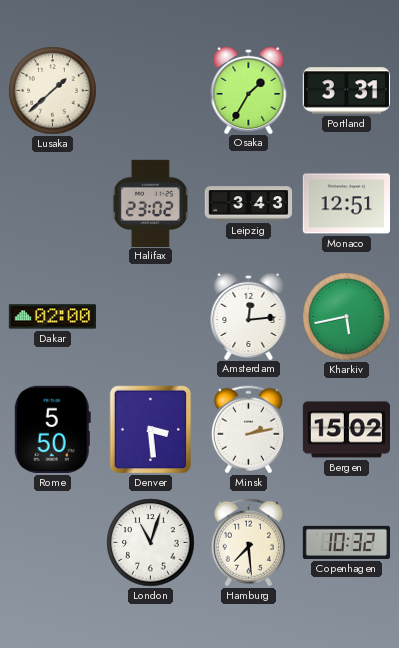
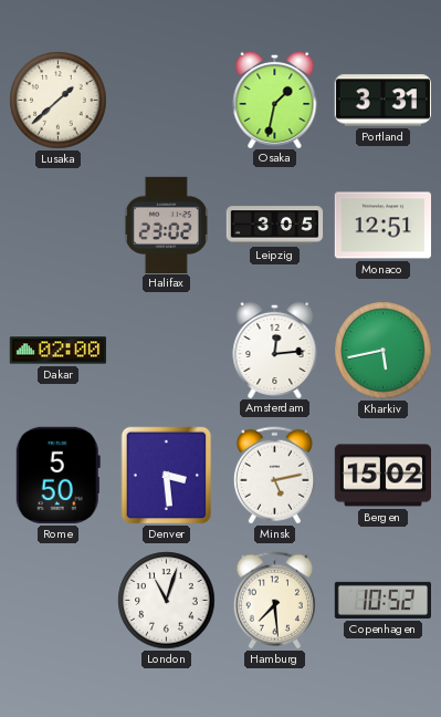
Osaka: 1:35 -> 1:32
Leipzig: 3:43 -> 3:05
Minsk: 2:13 -> 5:13
Copenhagen: 10:32 -> 10:52
